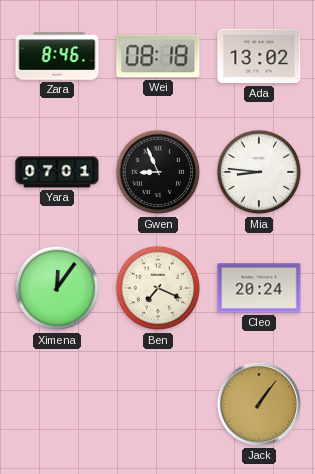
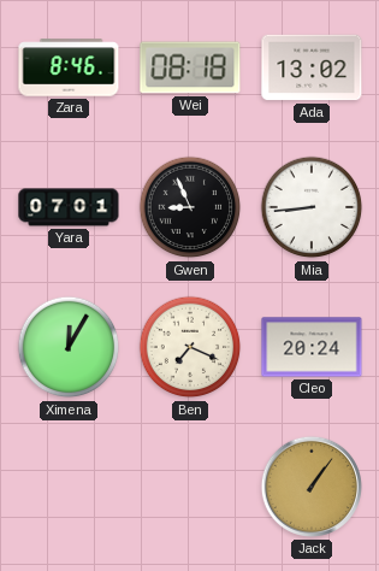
Mia: 8:46 -> 8:44
Ximena: 12:06 -> 12:05
